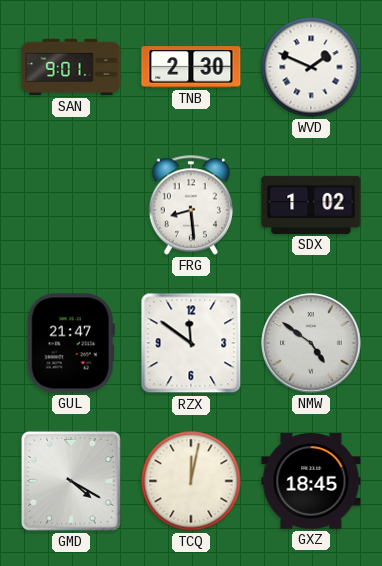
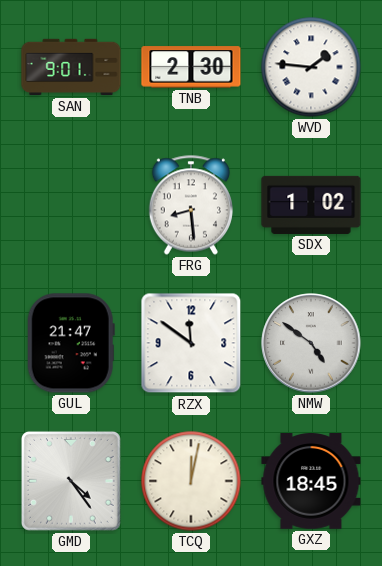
WVD: 1:49 -> 1:46
GMD: 4:20 -> 4:24
